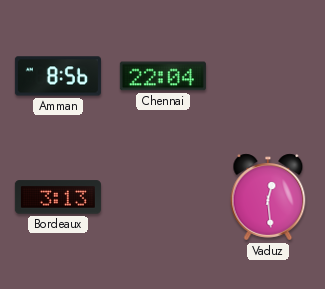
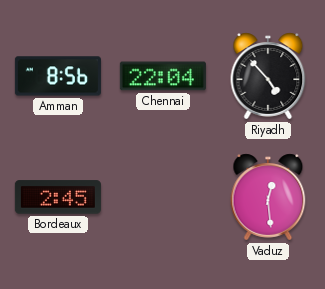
Riyadh: none -> 4:53
Bordeaux: 3:13 -> 2:45
